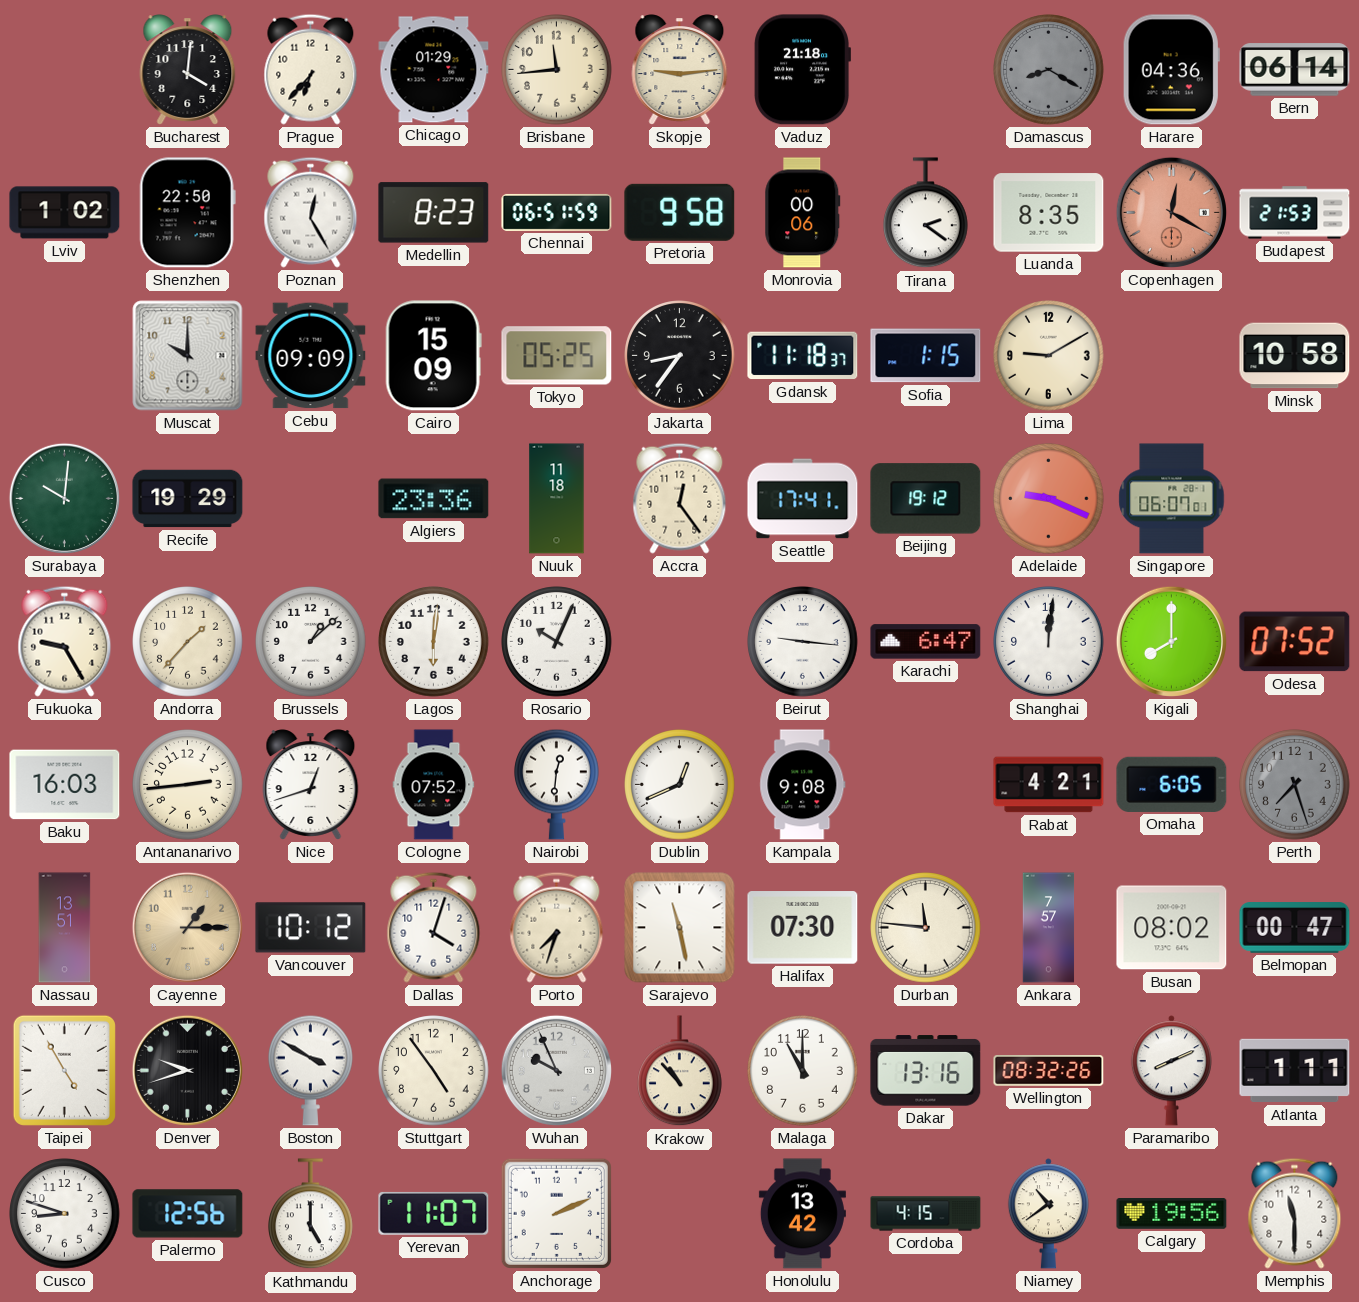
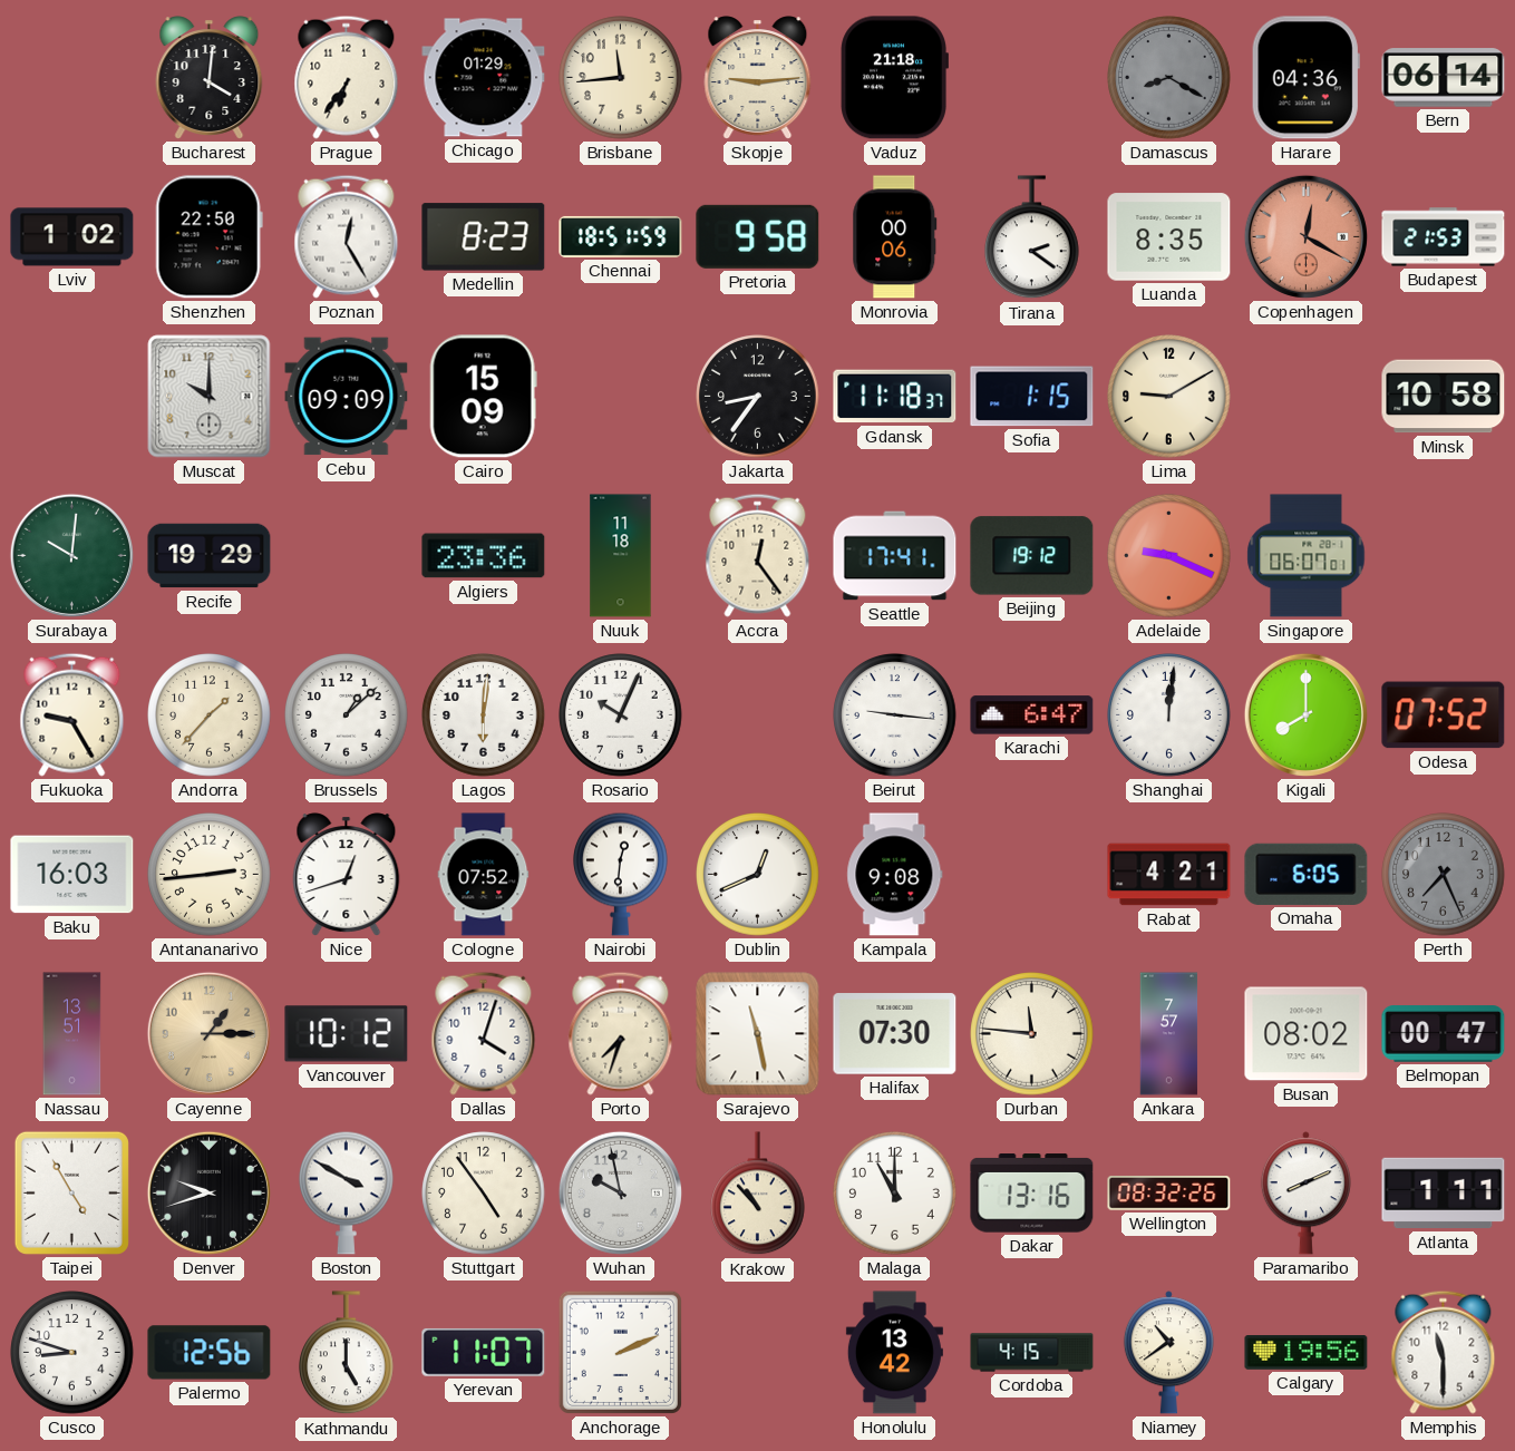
Prague: 6:37 -> 6:36
Chennai: 06:51 -> 18:51
Tokyo: 05:25 -> none
Perth: 7:27 -> 7:26
Wuhan: 9:56 -> 9:58
